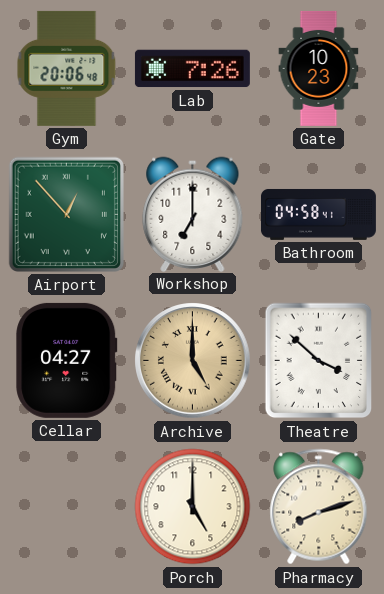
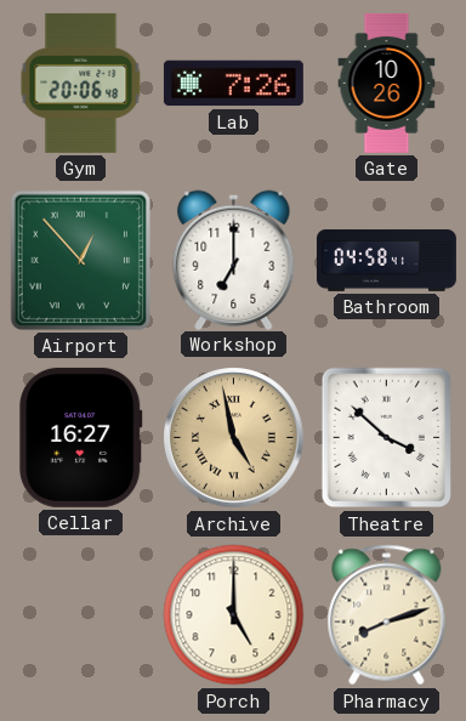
Gate: 10:23 -> 10:26
Cellar: 04:27 -> 16:27
Archive: 5:00 -> 4:58
